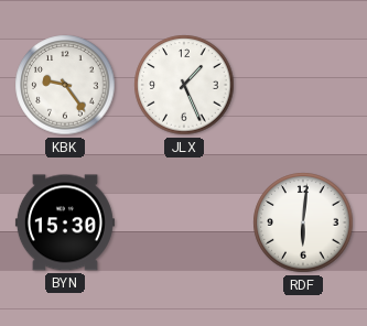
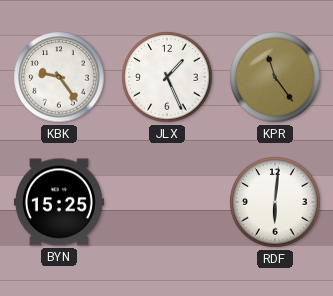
KPR: none -> 11:24
BYN: 15:30 -> 15:25
